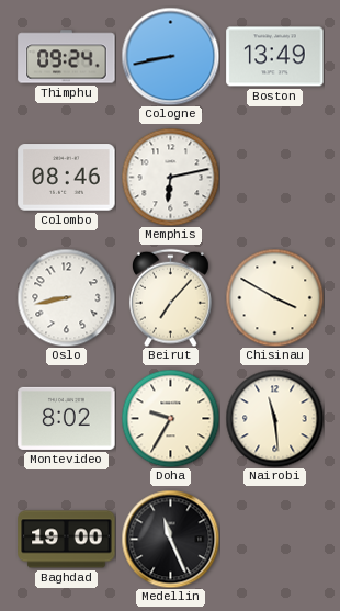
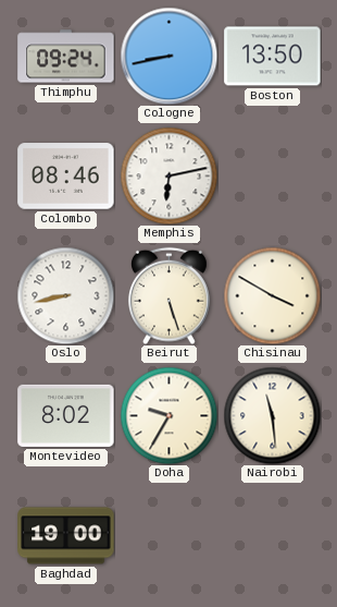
Boston: 13:49 -> 13:50
Beirut: 7:07 -> 5:27
Medellin: 11:26 -> none
